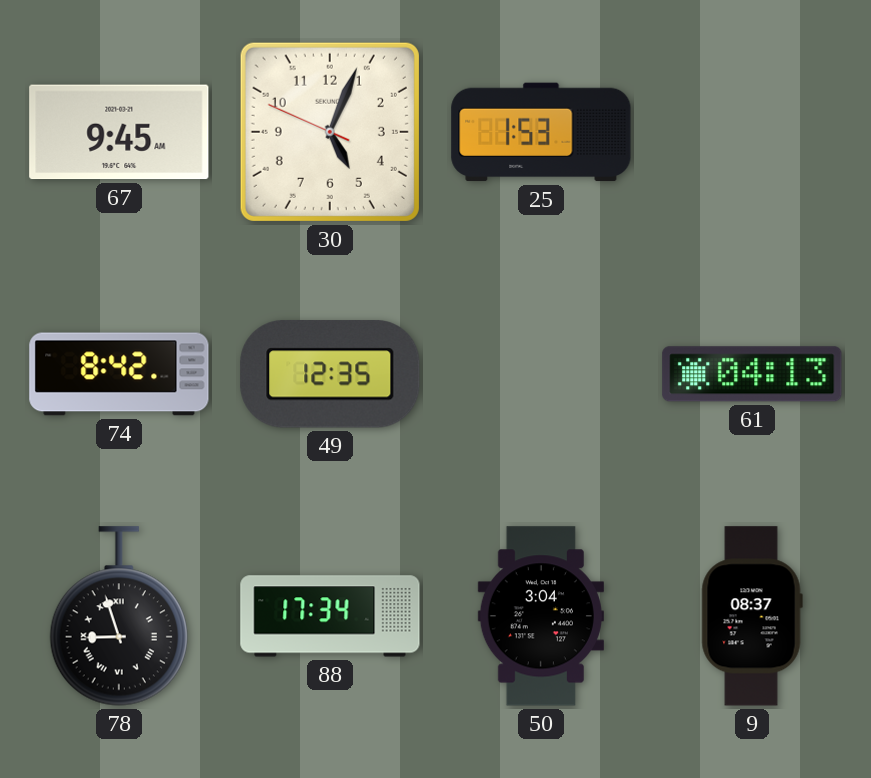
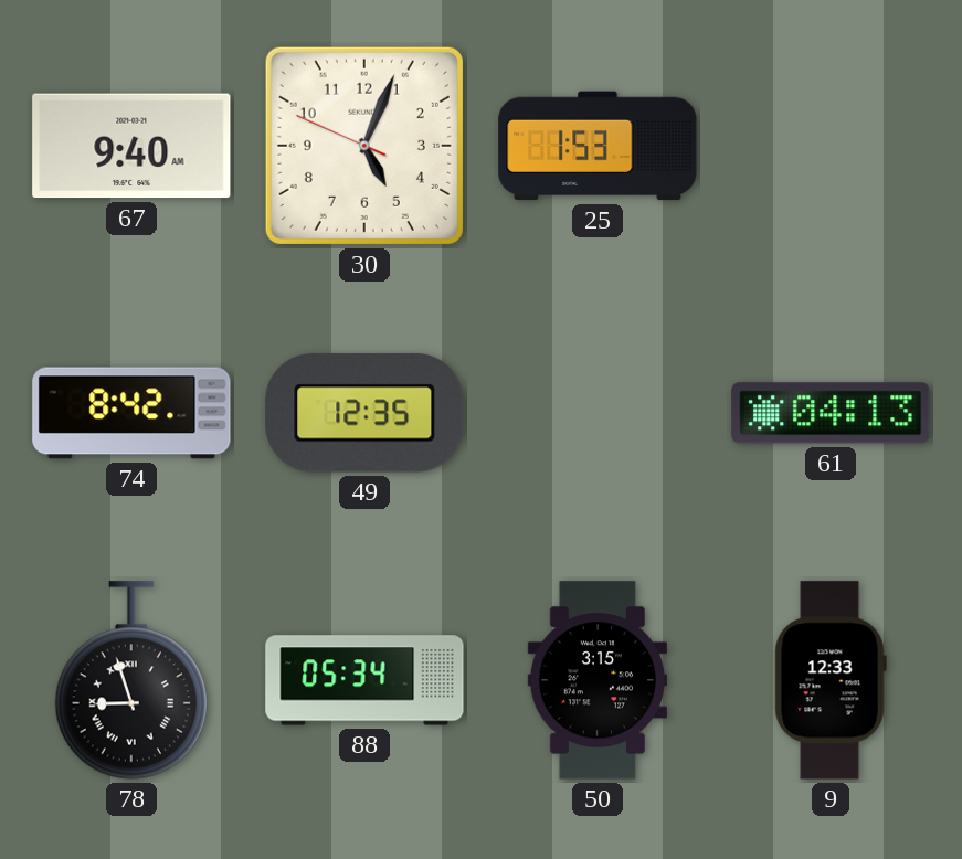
67: 9:45 -> 9:40
88: 17:34 -> 05:34
50: 3:04 -> 3:15
9: 08:37 -> 12:33
